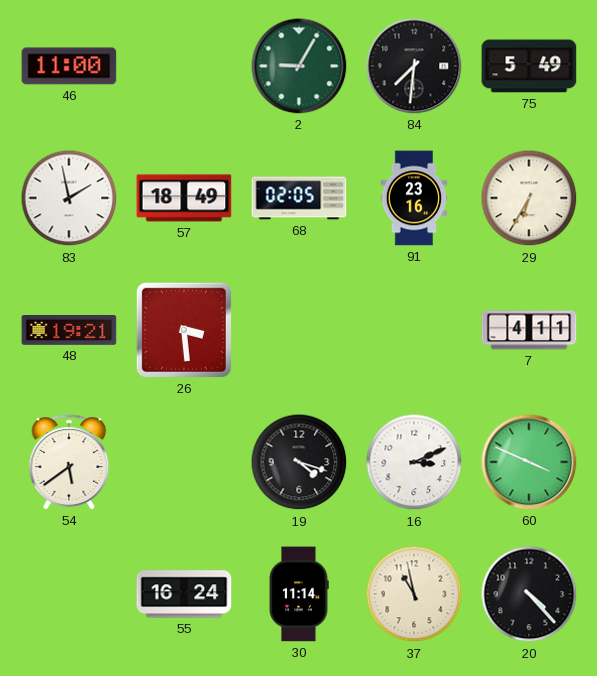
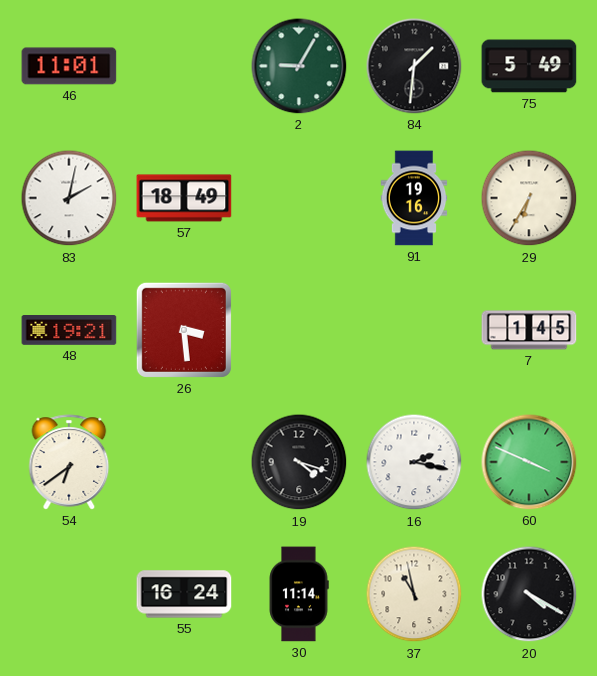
46: 11:00 -> 11:01
84: 7:31 -> 1:31
83: 1:58 -> 2:02
68: 02:05 -> none
91: 23:16 -> 19:16
7: 4:11 -> 1:45
54: 5:39 -> 6:39
16: 3:11 -> 2:17
20: 4:23 -> 4:20
